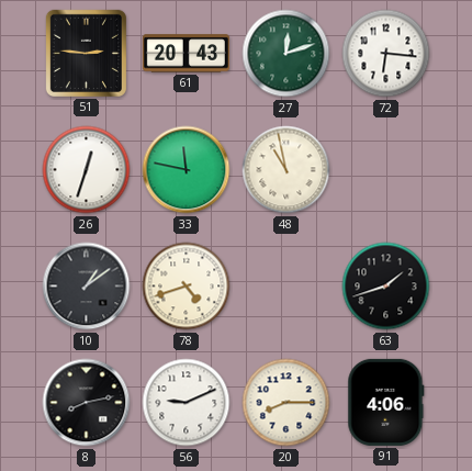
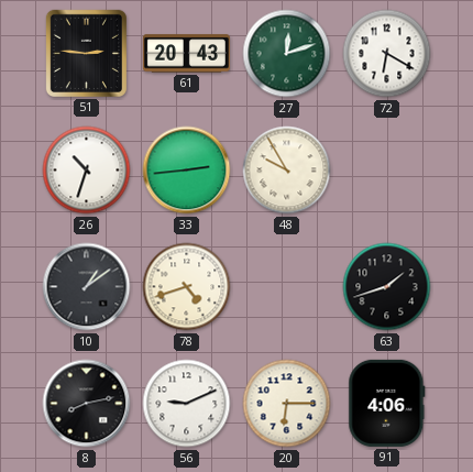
72: 6:16 -> 6:20
26: 12:33 -> 10:33
33: 11:47 -> 2:44
48: 10:58 -> 9:55
20: 8:15 -> 6:15
